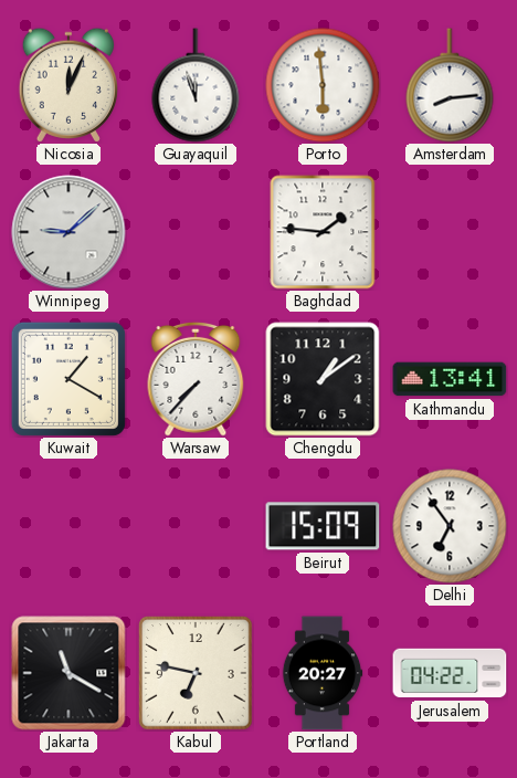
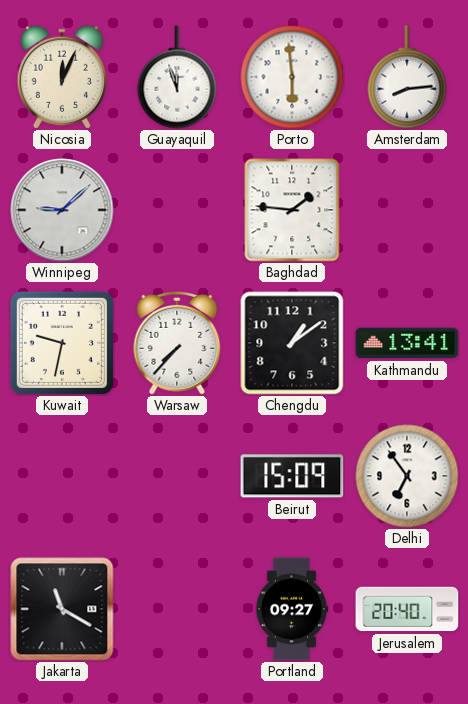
Kuwait: 1:20 -> 9:32
Kabul: 6:47 -> none
Portland: 20:27 -> 09:27
Jerusalem: 04:22 -> 20:40
